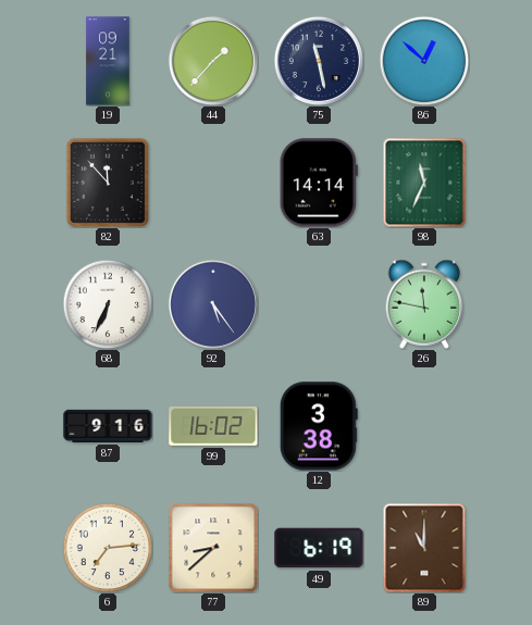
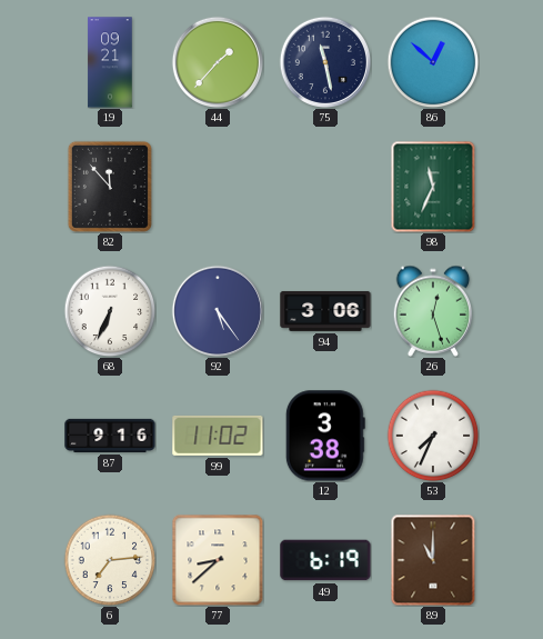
63: 14:14 -> none
94: none -> 3:06
26: 11:47 -> 12:27
99: 16:02 -> 11:02
53: none -> 7:34
